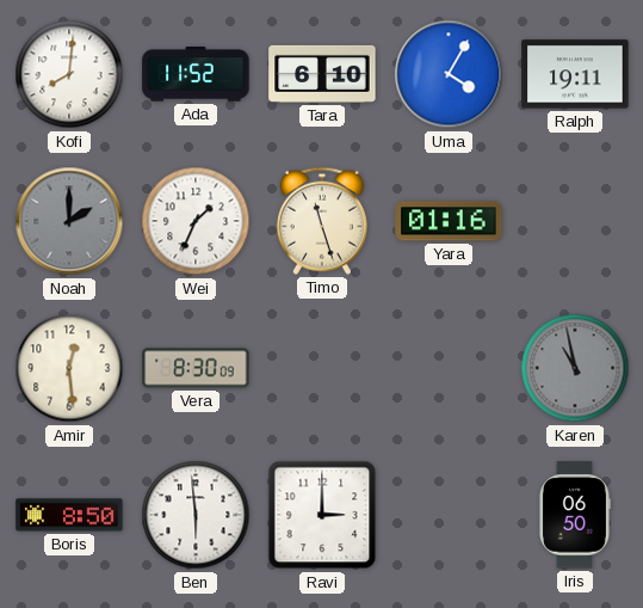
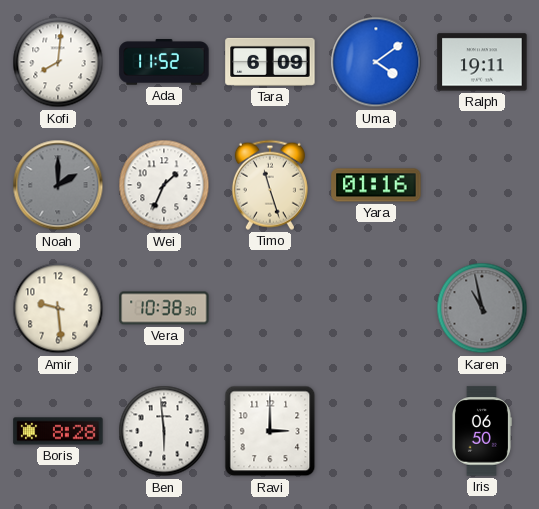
Tara: 6:10 -> 6:09
Uma: 4:05 -> 4:09
Amir: 12:29 -> 9:29
Vera: 8:30 -> 10:38
Boris: 8:50 -> 8:28
